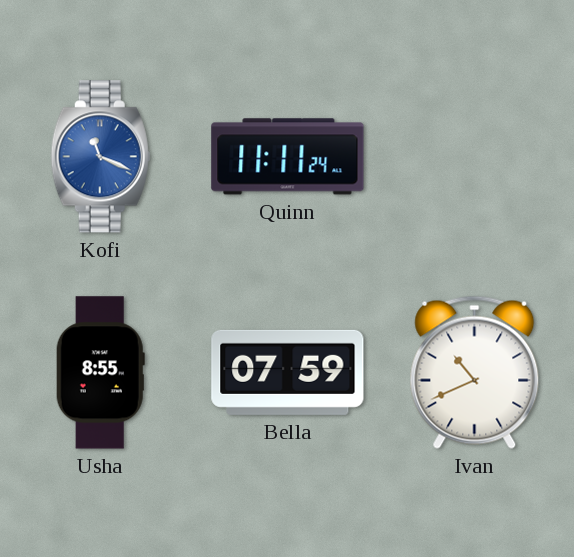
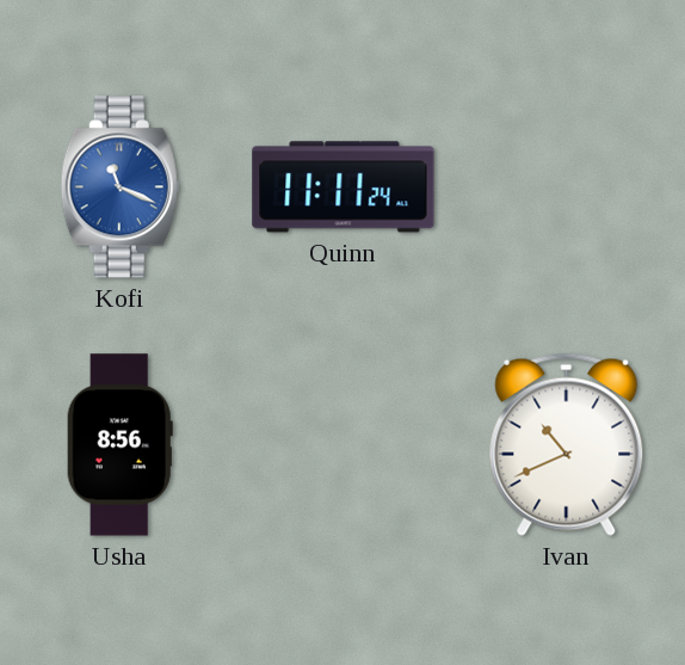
Usha: 8:55 -> 8:56
Bella: 07:59 -> none
